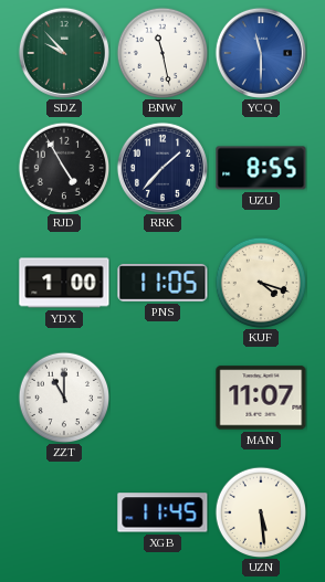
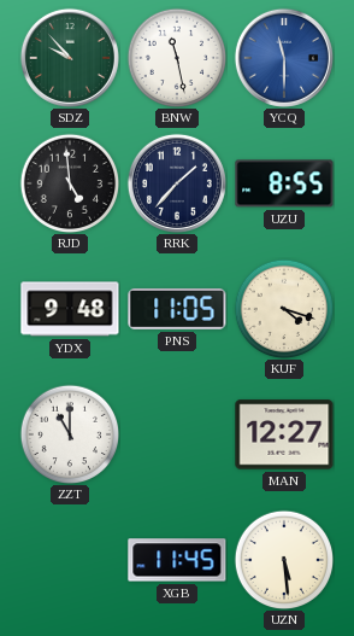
RJD: 4:55 -> 4:59
YDX: 1:00 -> 9:48
MAN: 11:07 -> 12:27
